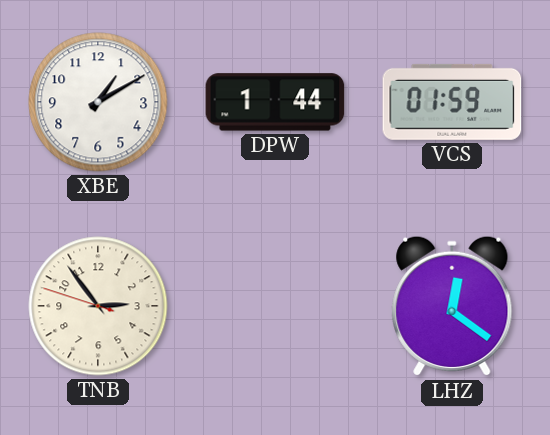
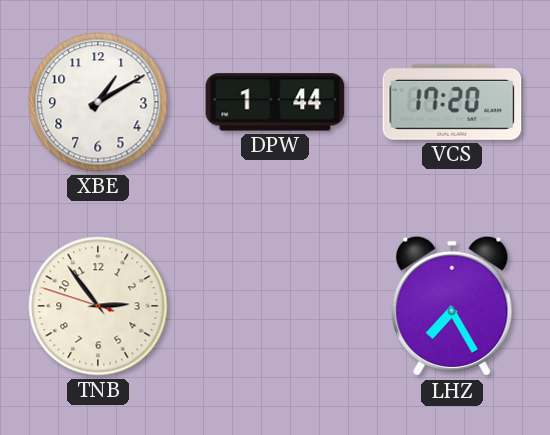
VCS: 01:59 -> 17:20
LHZ: 12:21 -> 7:25
